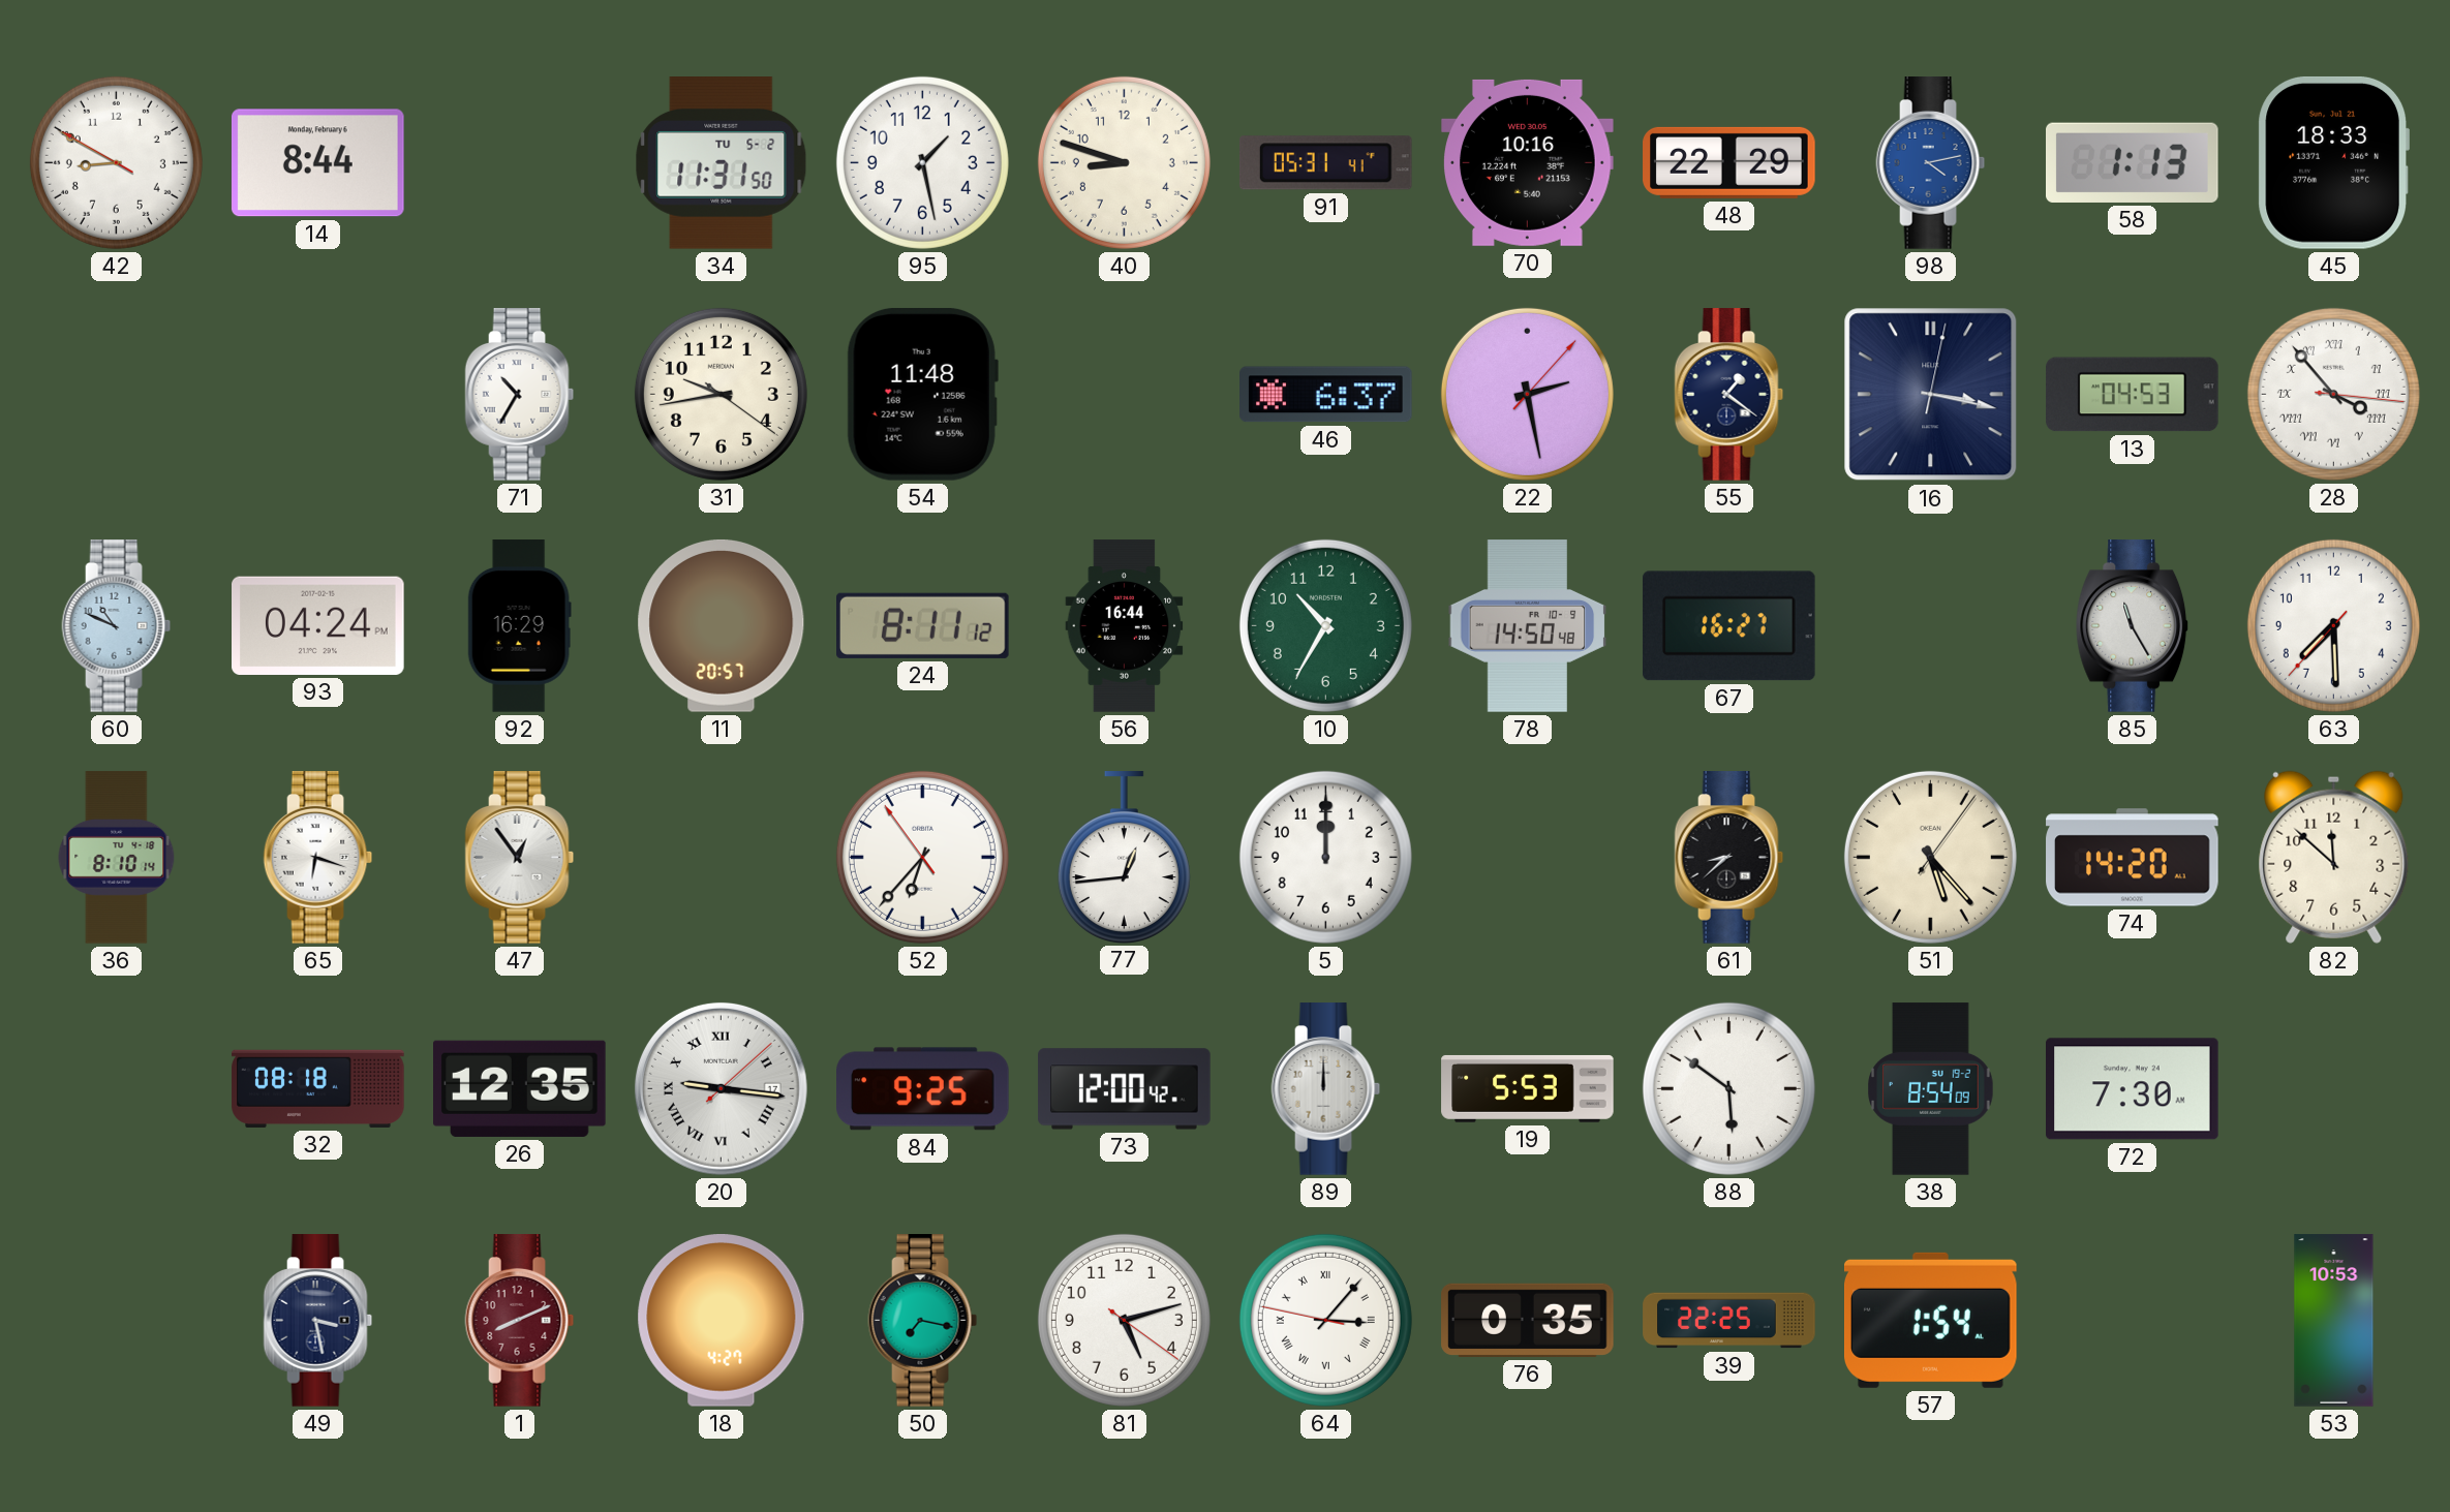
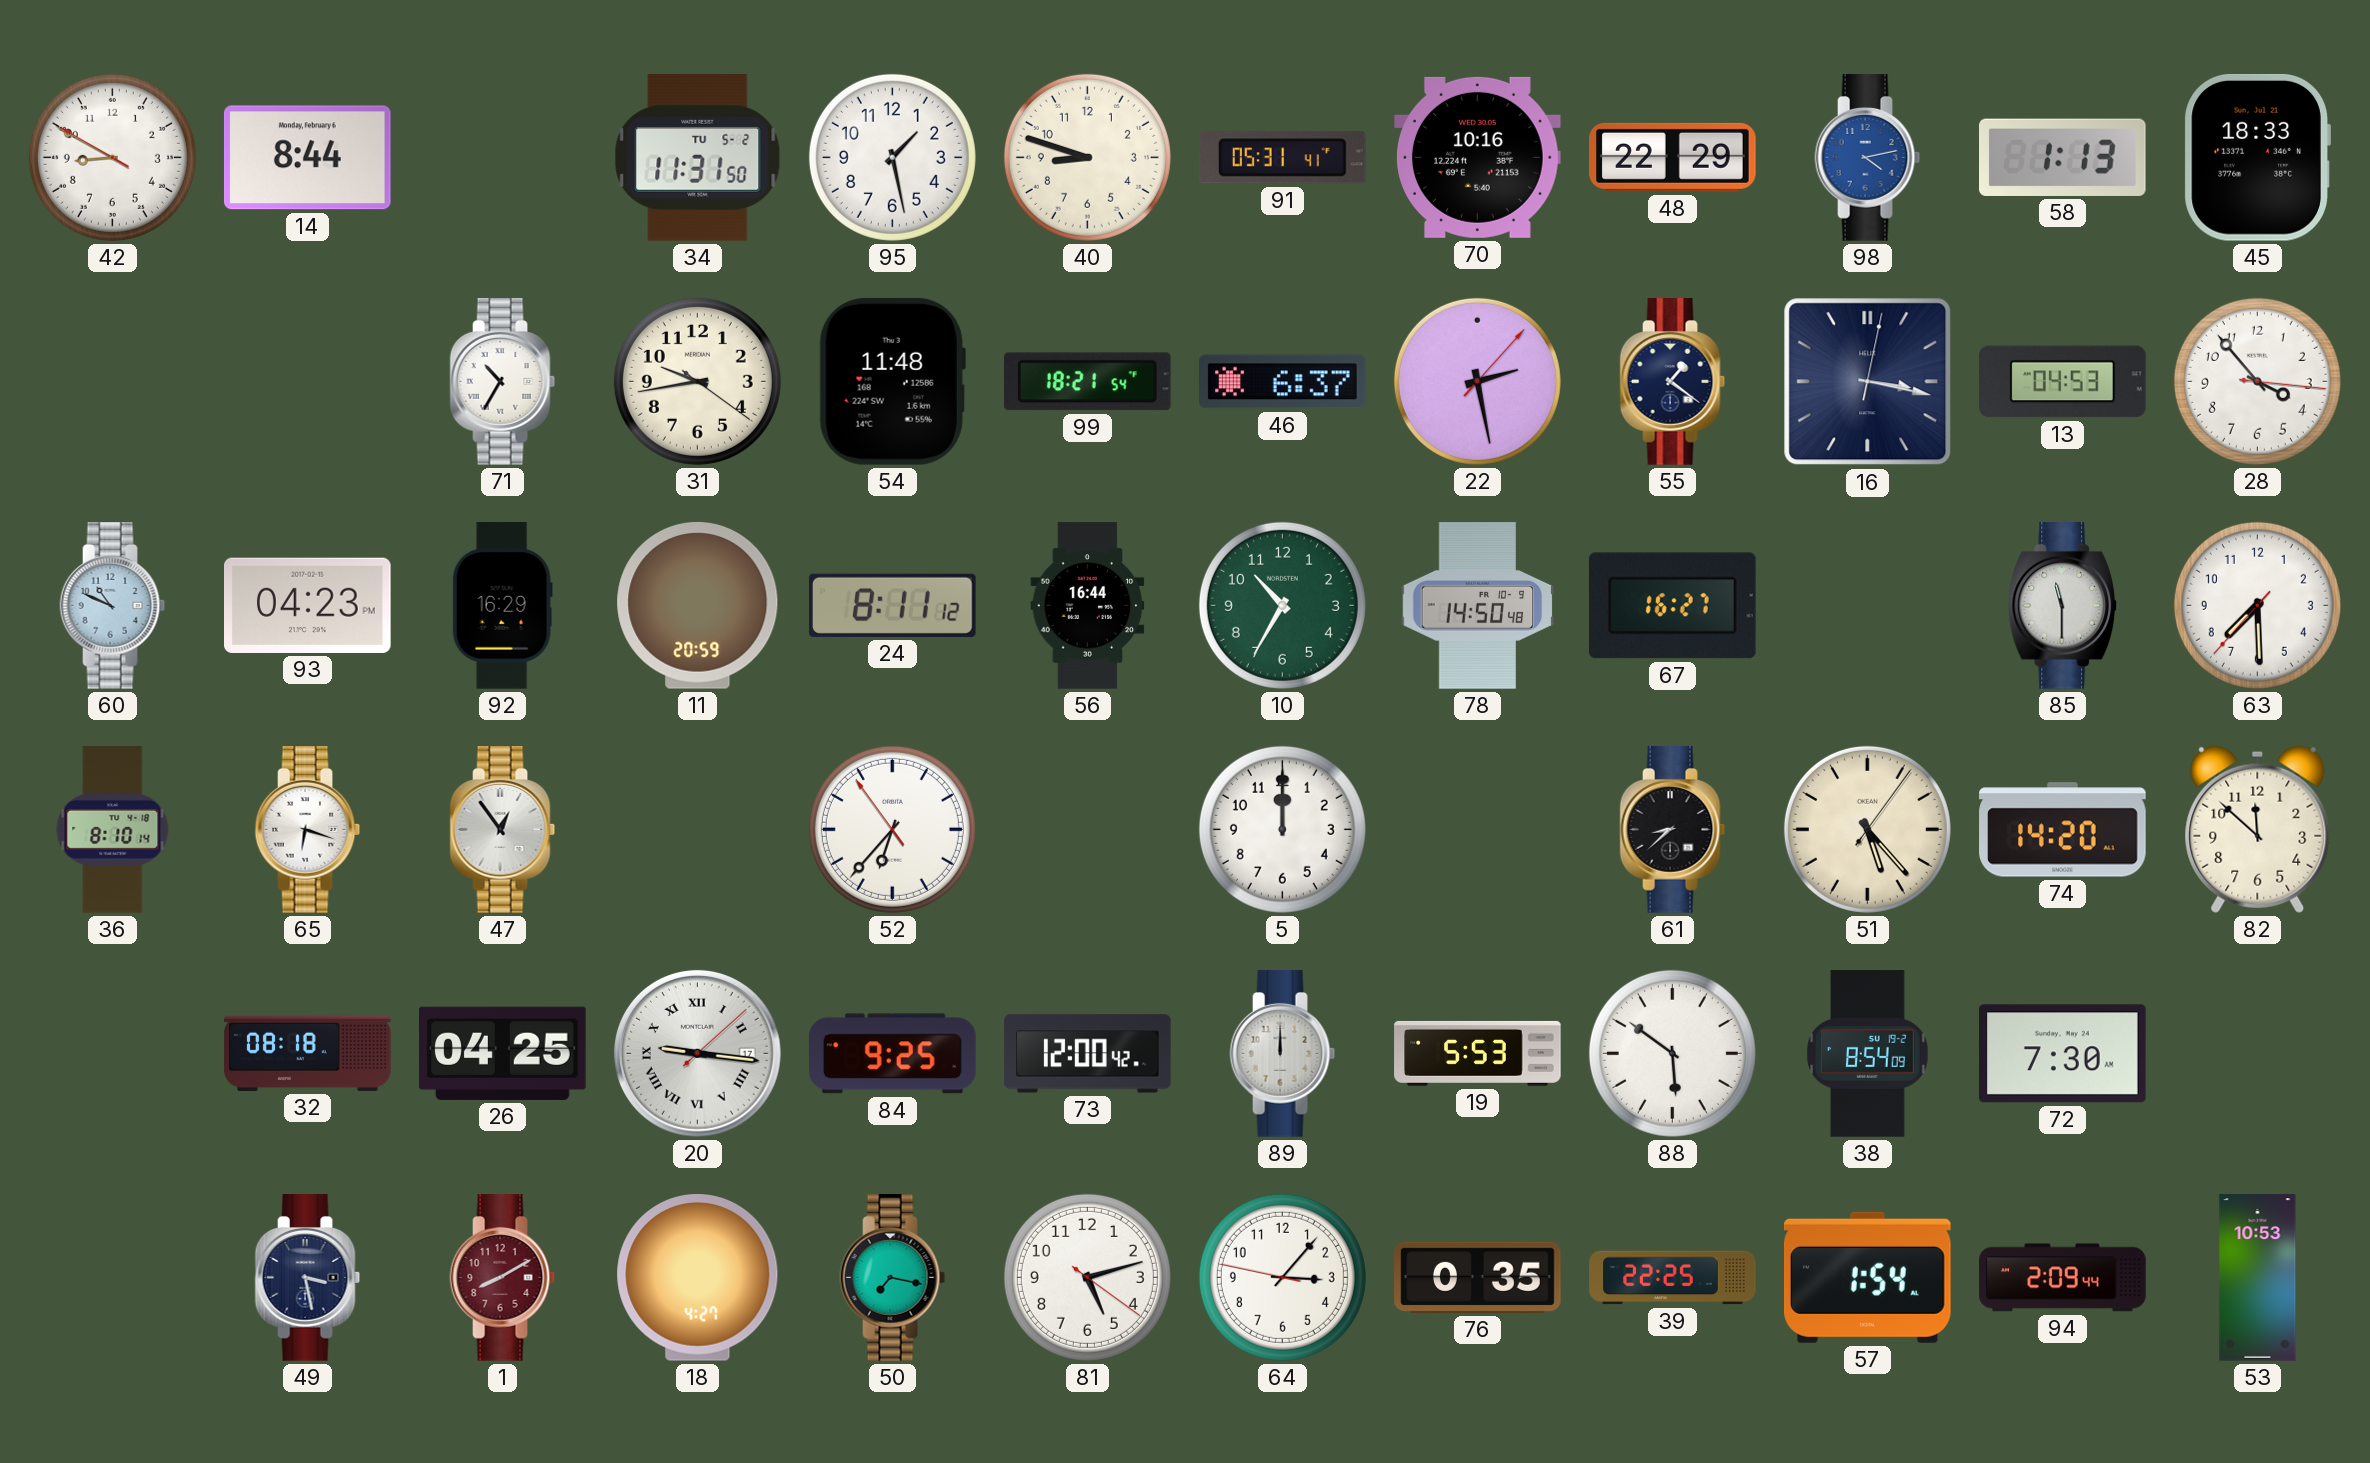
99: none -> 18:21
28 numerals: Roman -> Arabic
93: 04:24 -> 04:23
11: 20:57 -> 20:59
85: 11:25 -> 11:30
77: 12:44 -> none
26: 12:35 -> 04:25
1: 8:11 -> 8:10
64 numerals: Roman -> Arabic
94: none -> 2:09
